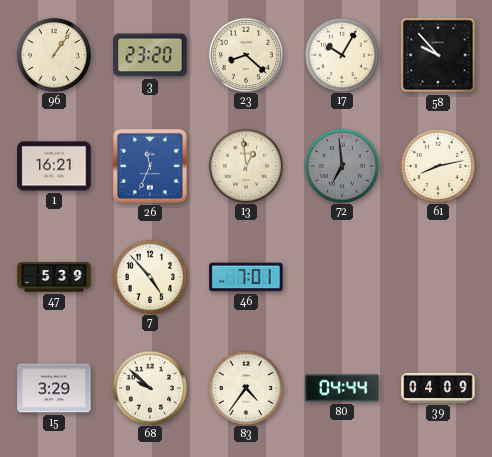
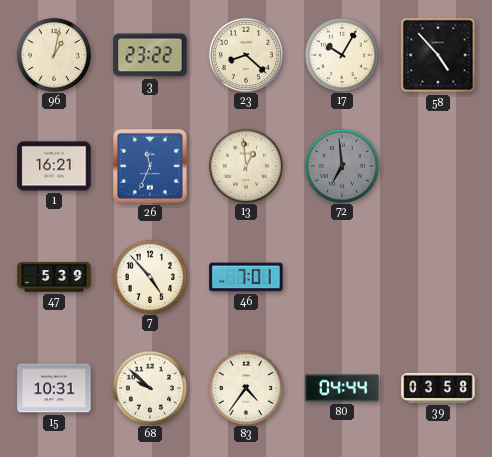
96: 1:06 -> 1:02
3: 23:20 -> 23:22
58: 9:53 -> 4:53
61: 8:13 -> none
15: 3:29 -> 10:31
39: 04:09 -> 03:58
